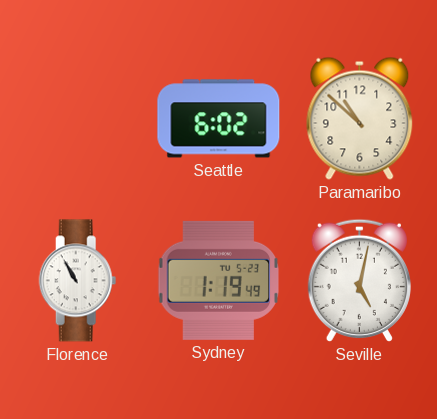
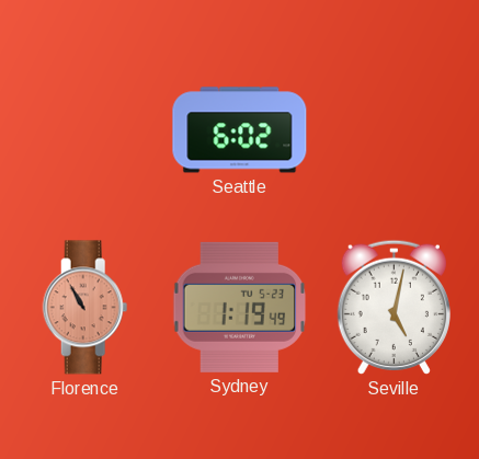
Paramaribo: 10:52 -> none
Florence dial: white -> salmon
